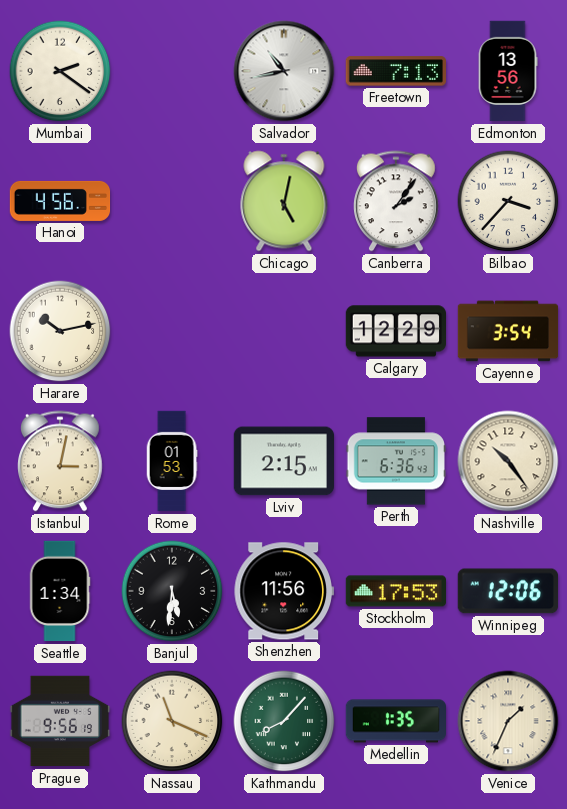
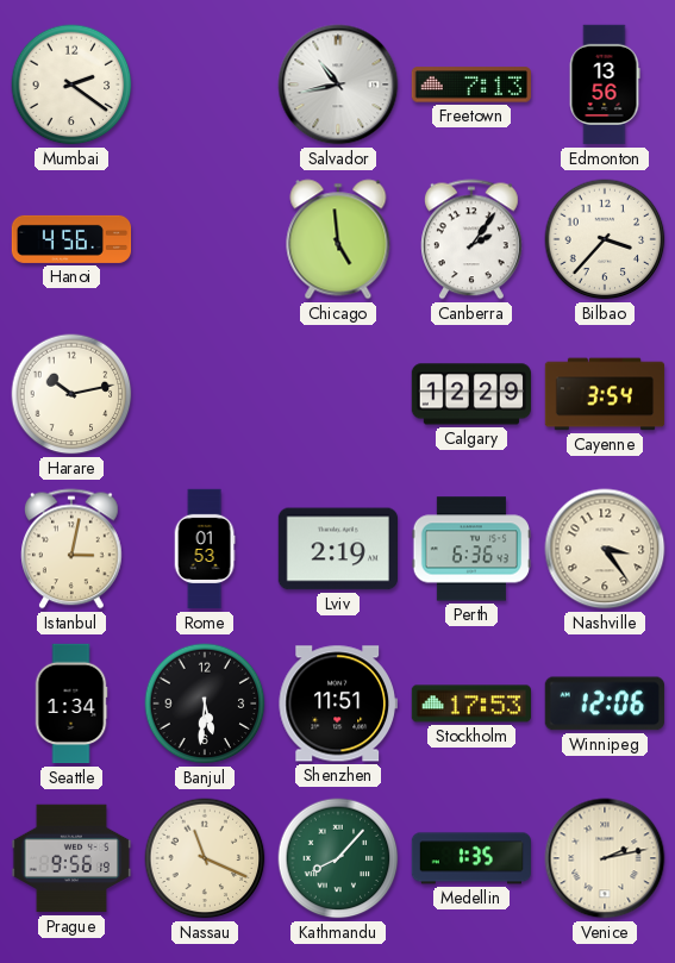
Chicago: 5:02 -> 4:59
Lviv: 2:15 -> 2:19
Nashville: 10:24 -> 3:24
Shenzhen: 11:56 -> 11:51
Venice: 1:34 -> 2:13
